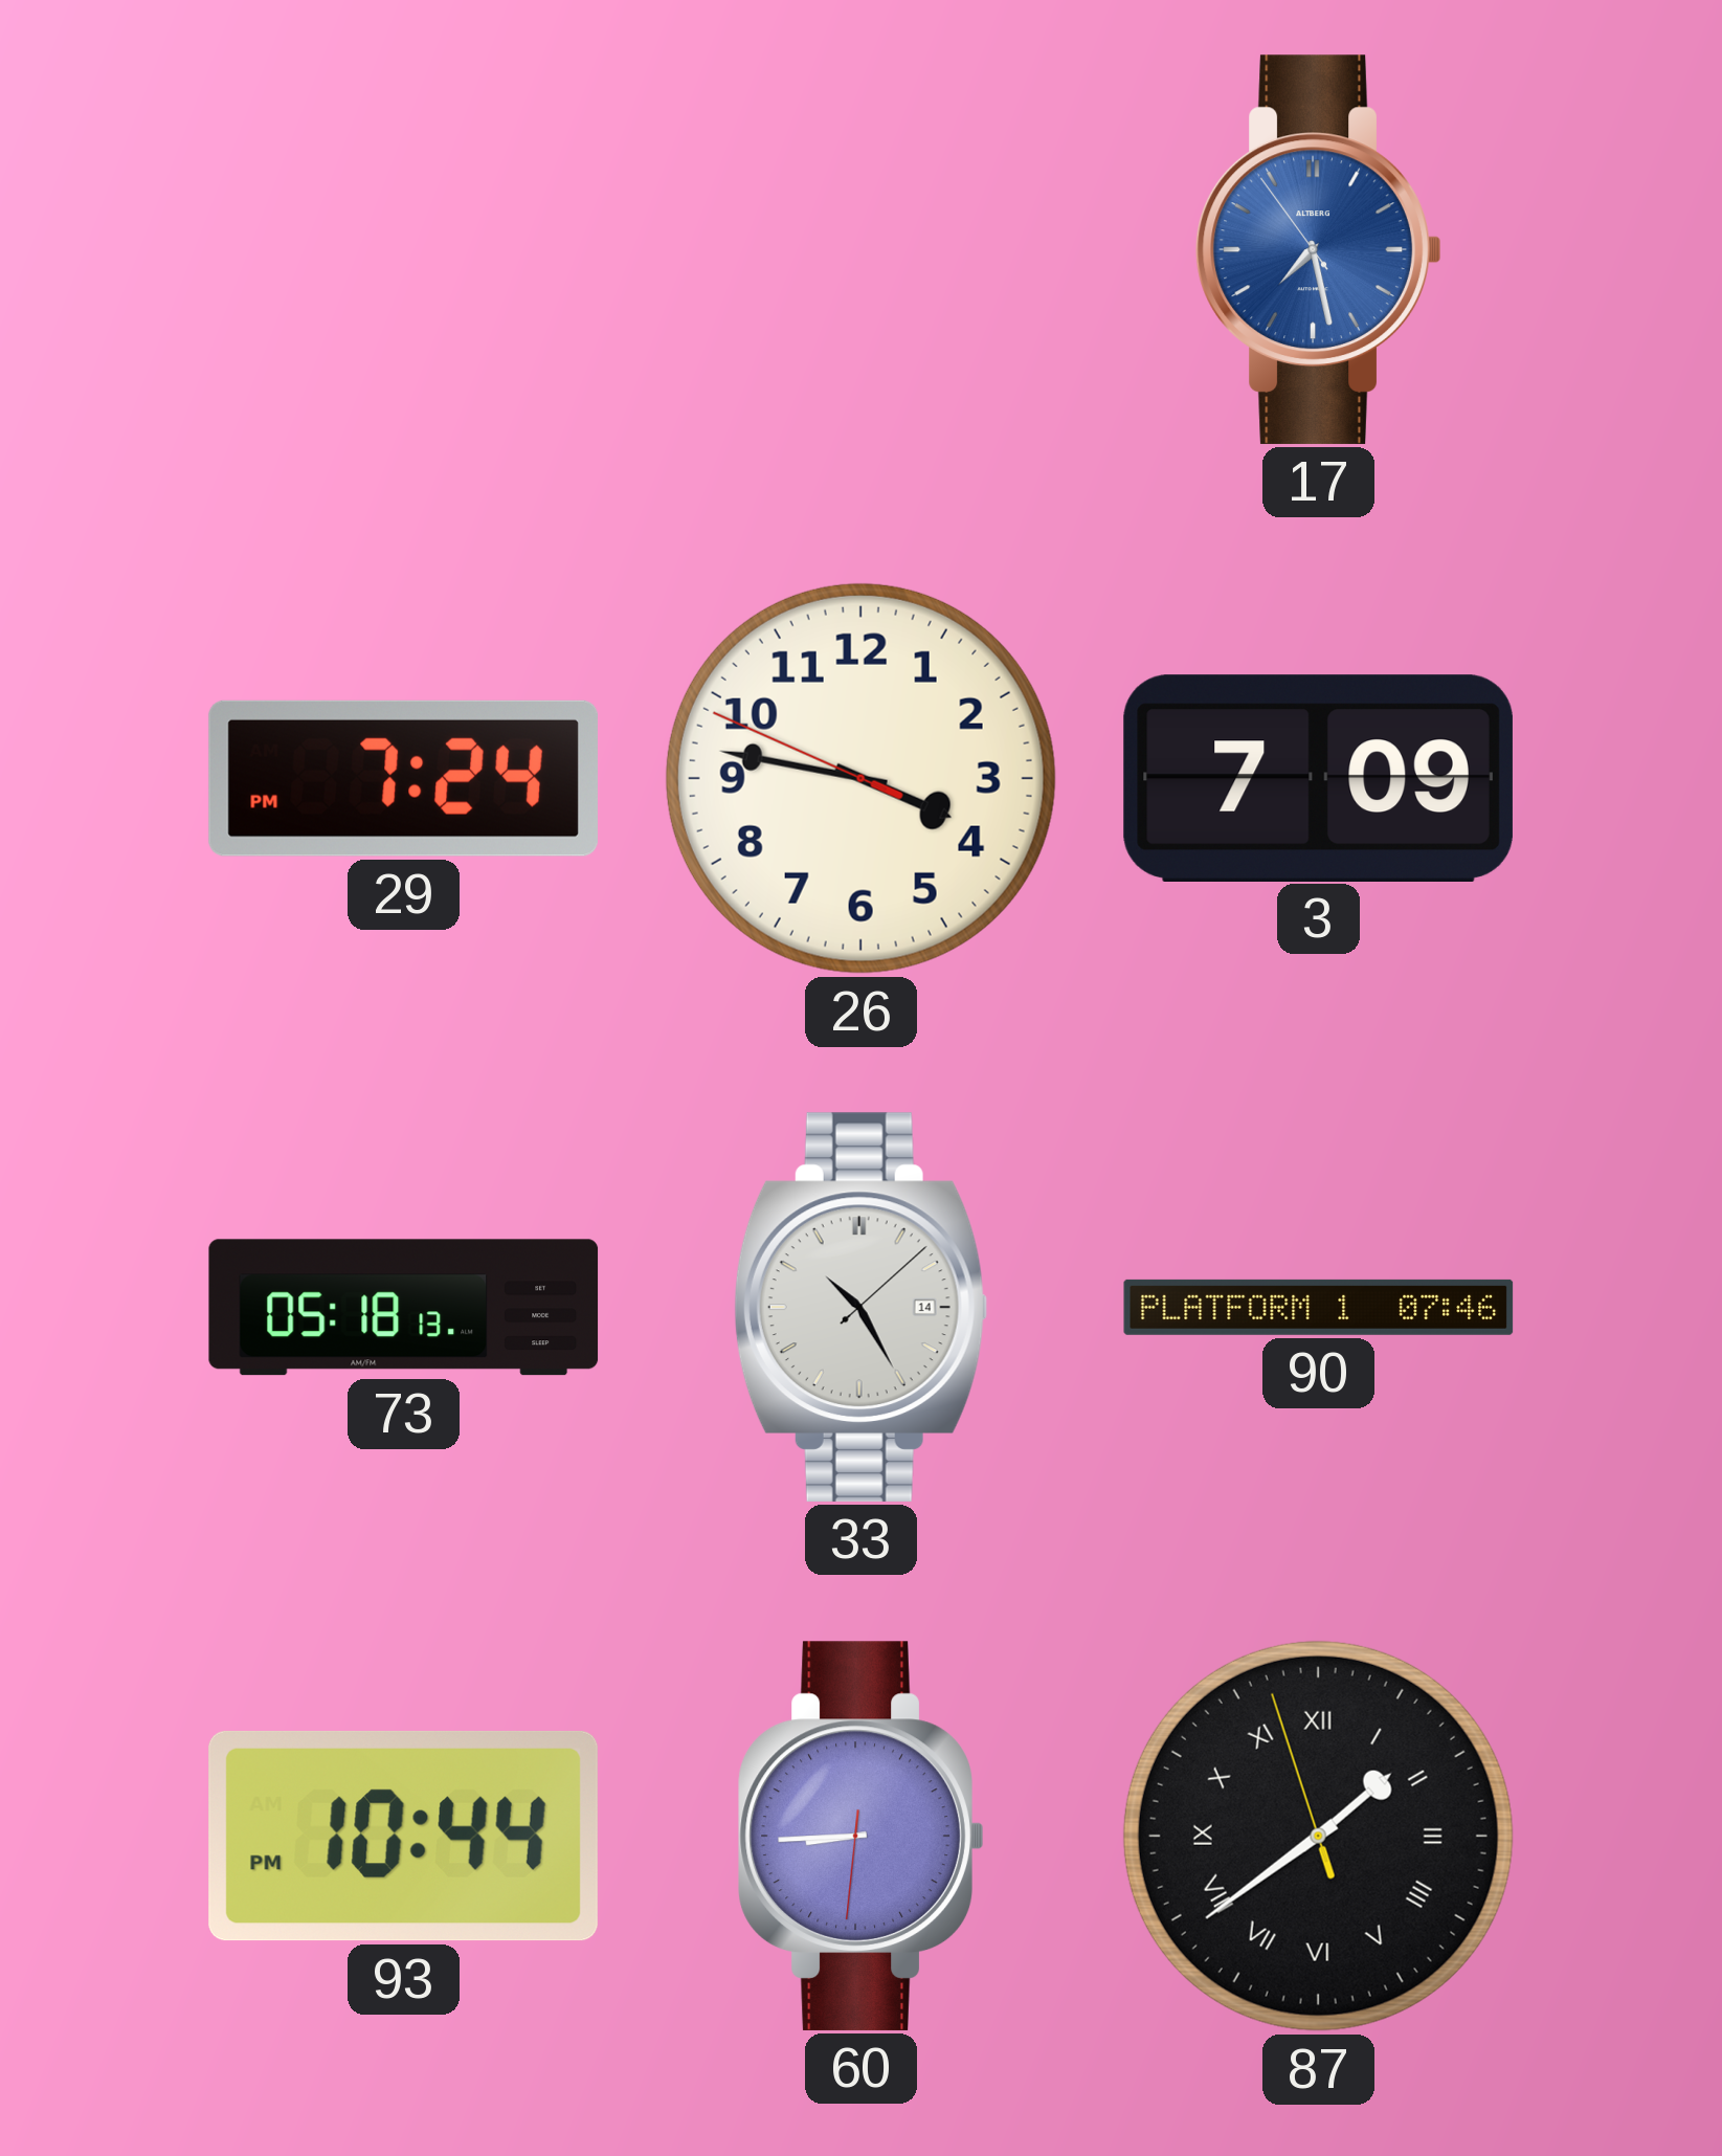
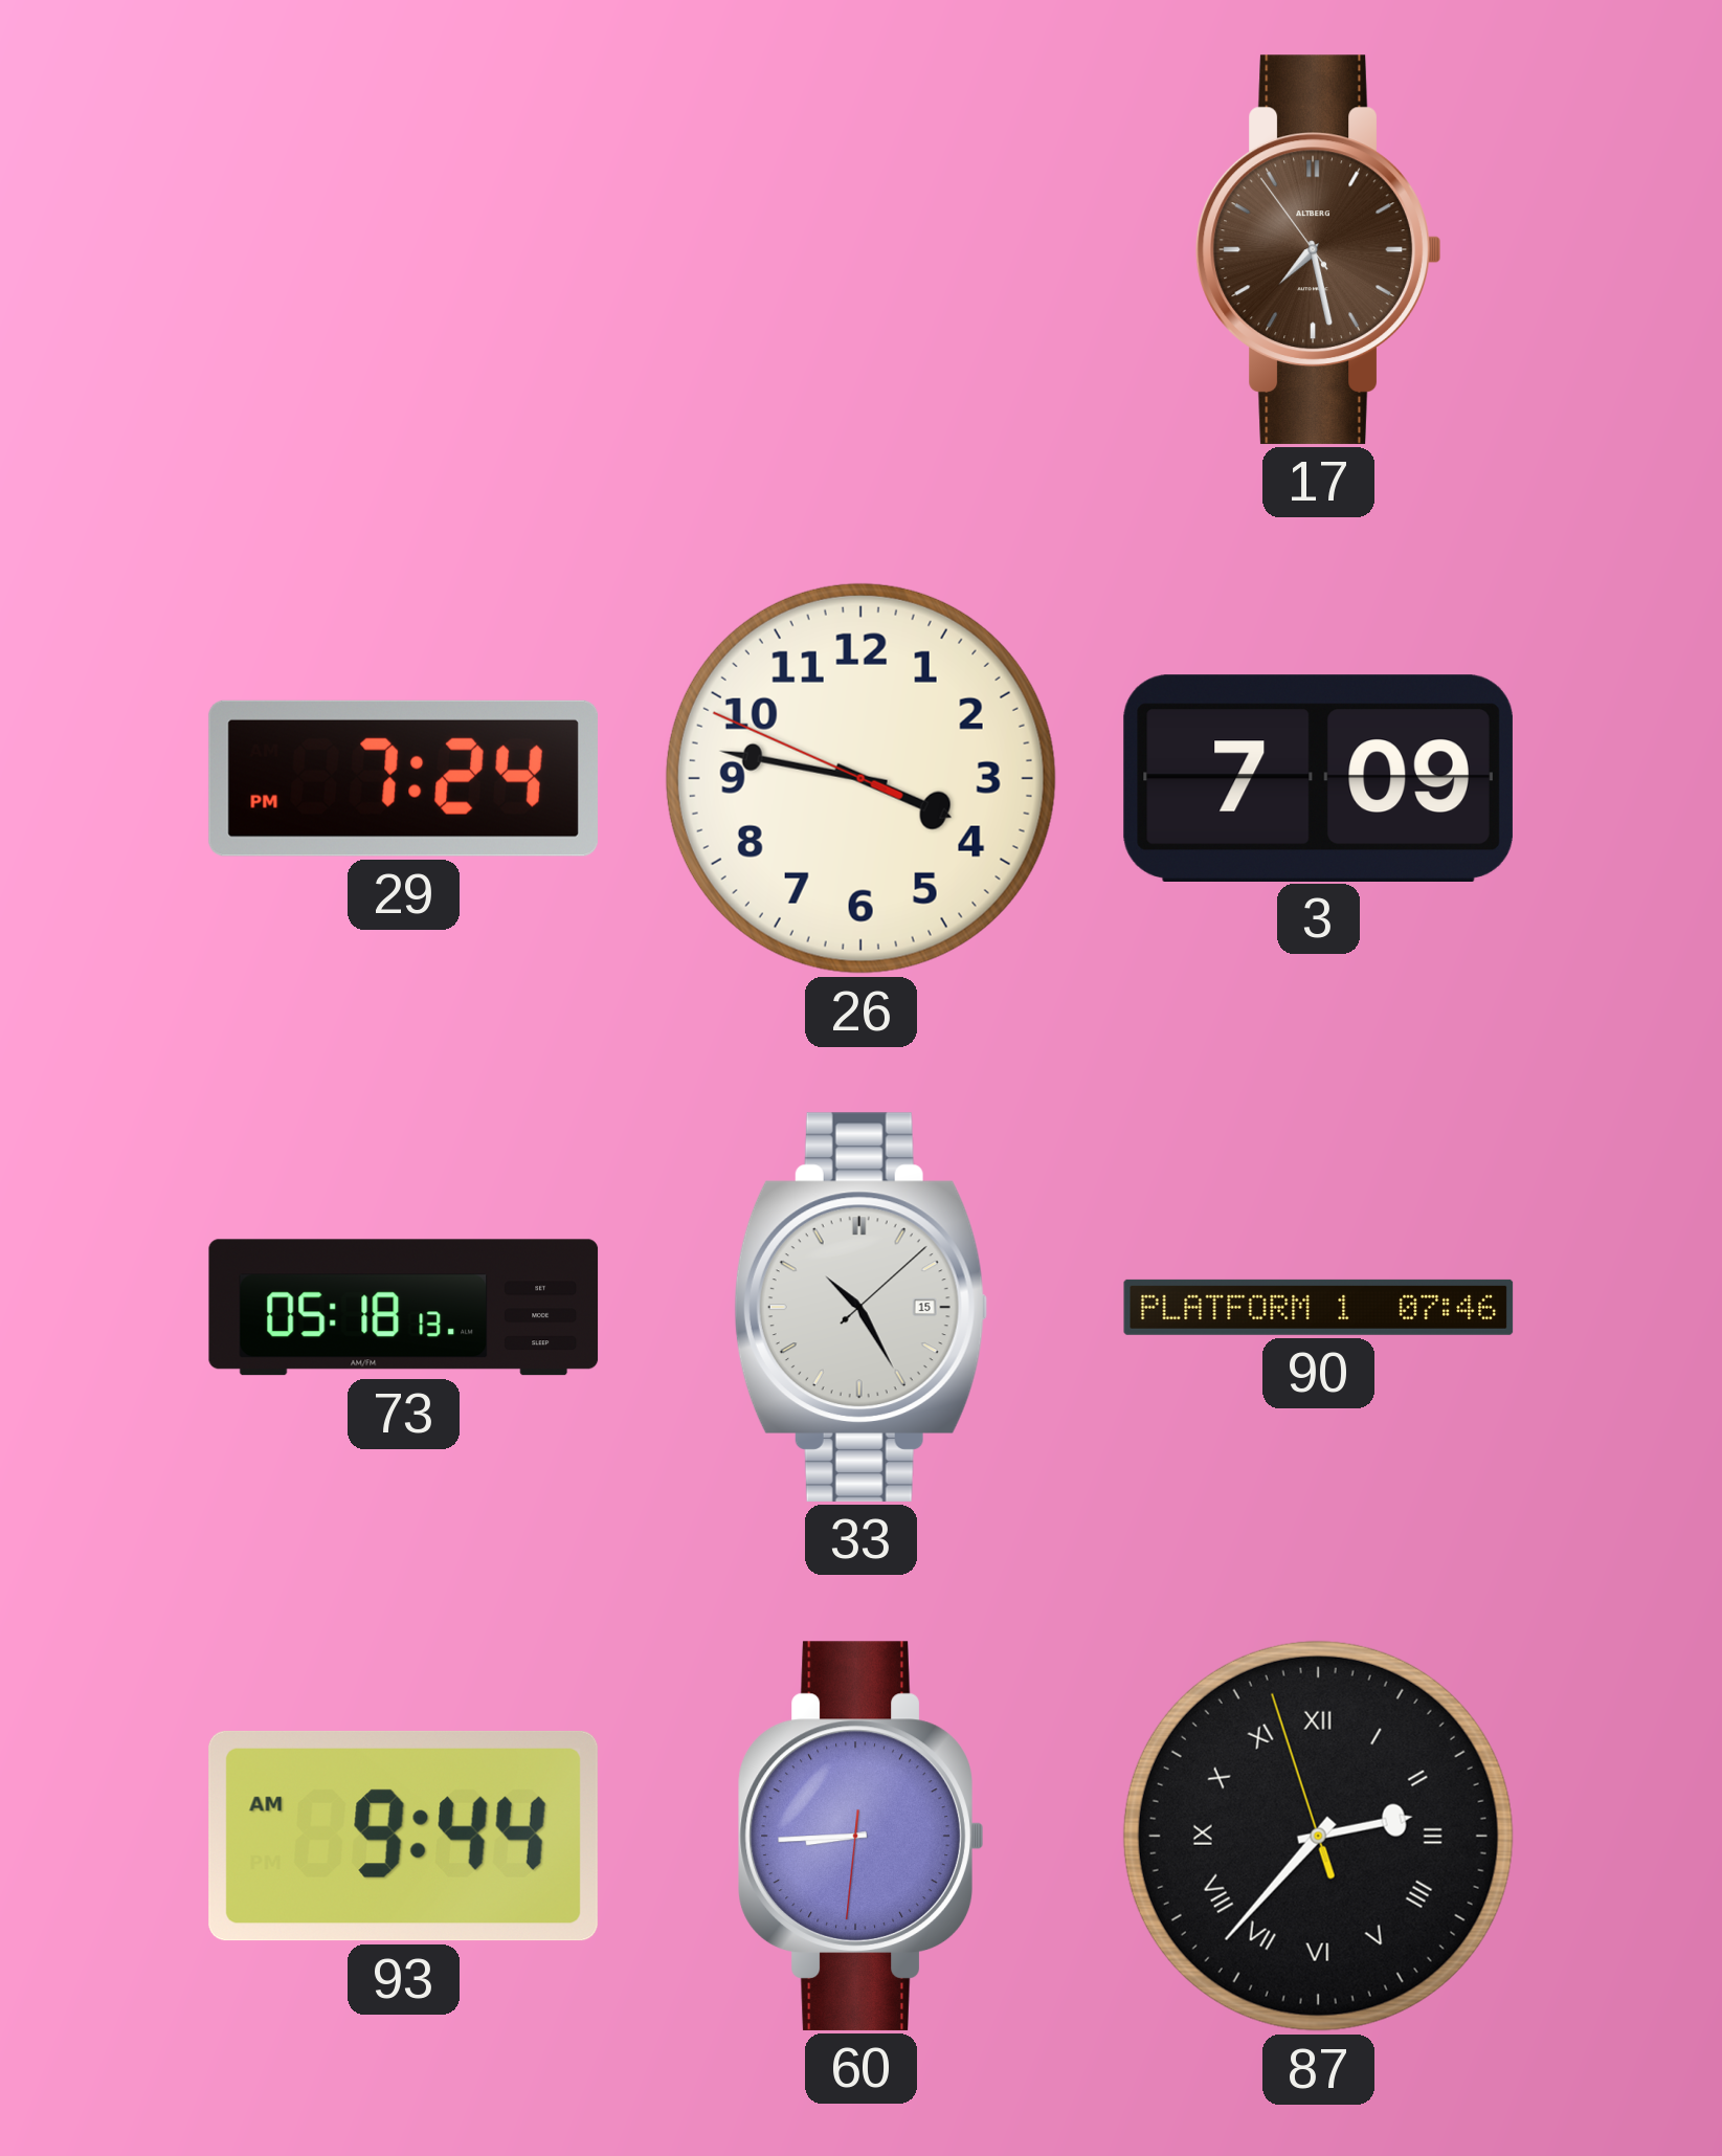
17 dial: blue -> brown
33 date: 14 -> 15
93: 10:44 -> 9:44
87: 1:38 -> 2:36
